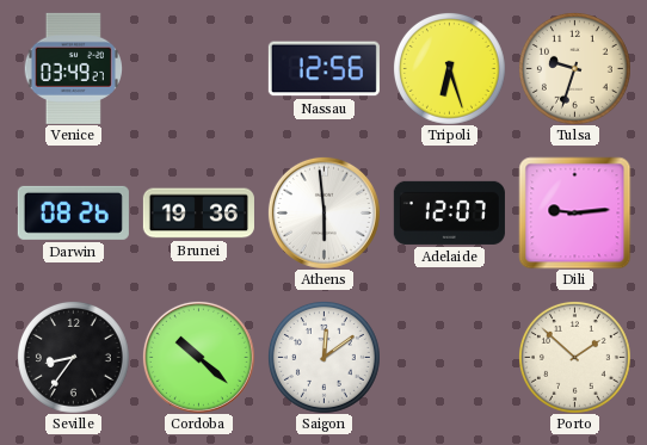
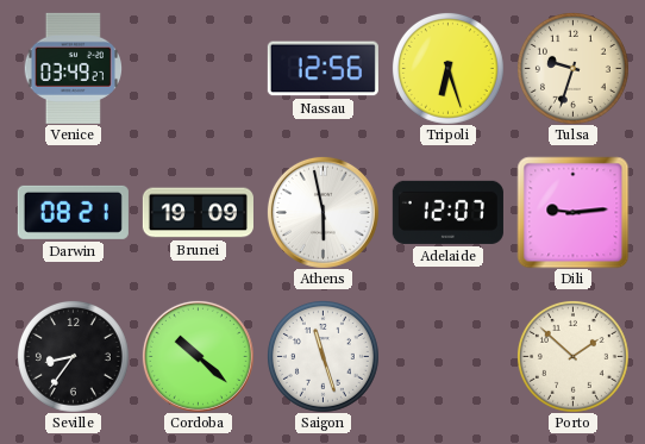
Darwin: 08:26 -> 08:21
Brunei: 19:36 -> 19:09
Athens: 5:59 -> 5:58
Saigon: 12:09 -> 11:27
